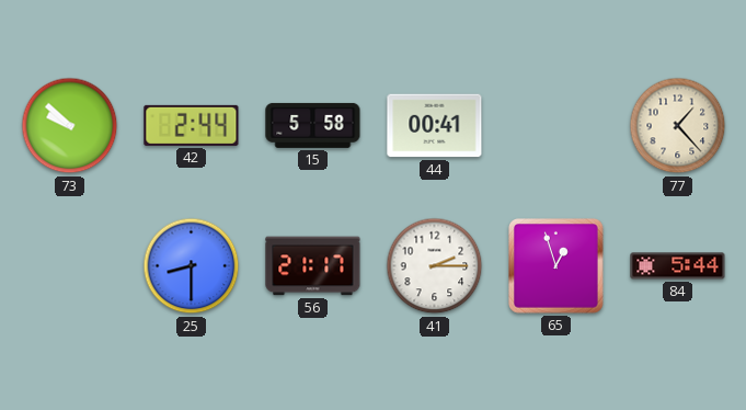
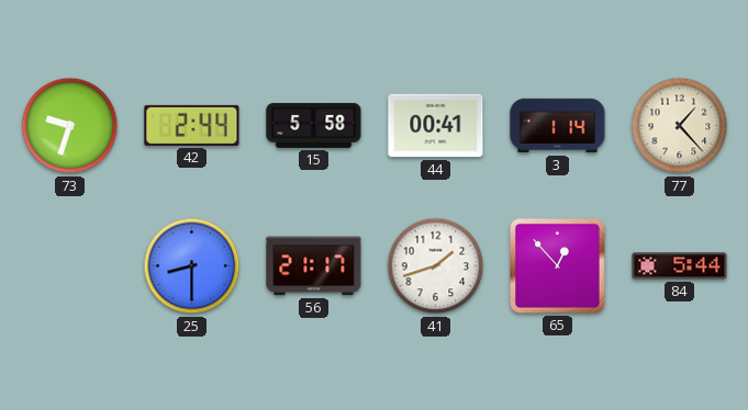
73: 9:52 -> 9:33
3: none -> 1:14
41: 2:15 -> 1:42
65: 12:57 -> 12:53
